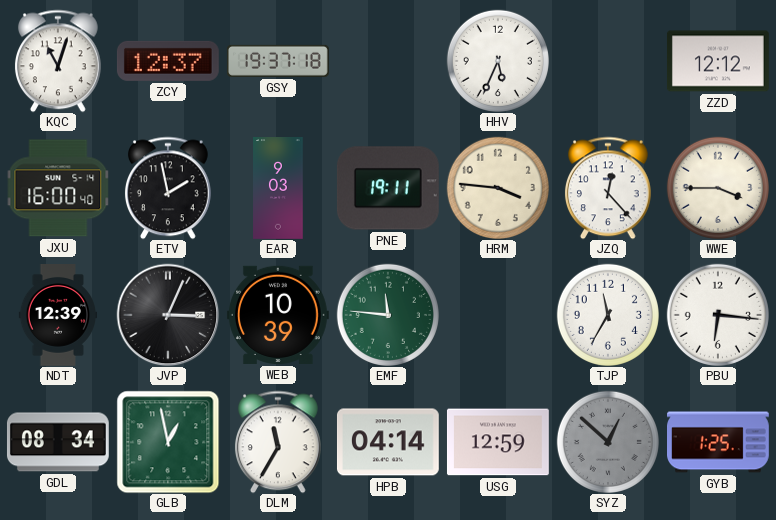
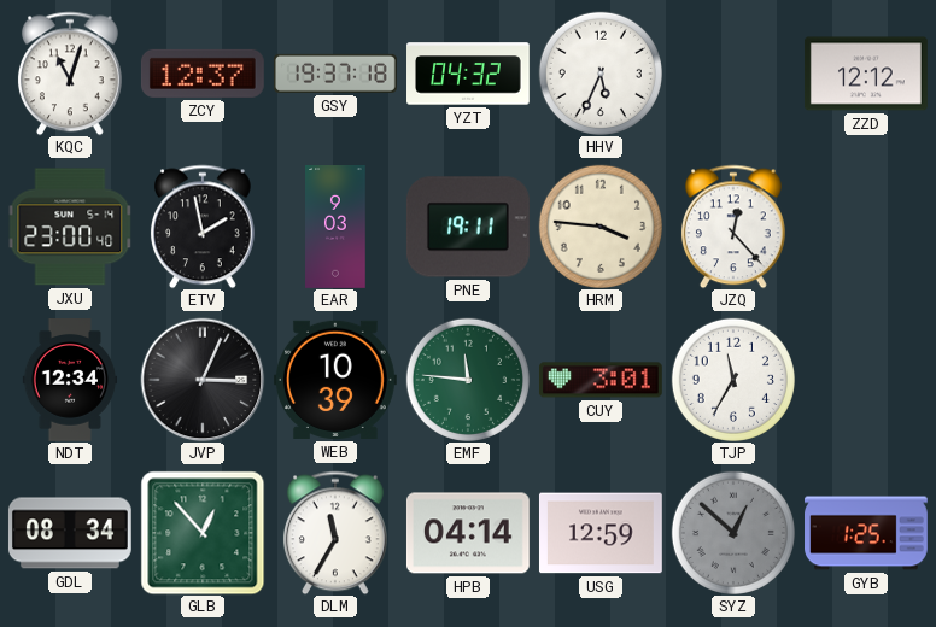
YZT: none -> 04:32
JXU: 16:00 -> 23:00
WWE: 3:45 -> none
NDT: 12:39 -> 12:34
CUY: none -> 3:01
PBU: 6:16 -> none
GLB: 12:58 -> 12:53
